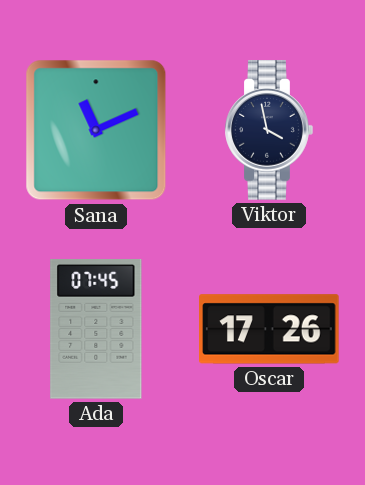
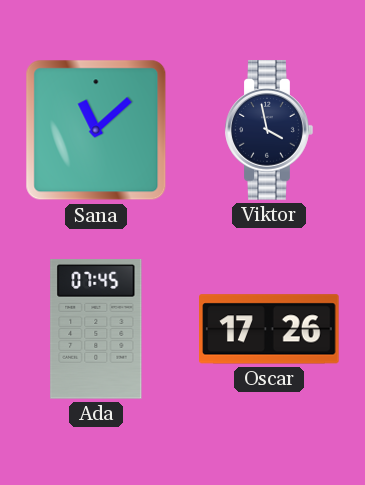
Sana: 11:11 -> 11:08
